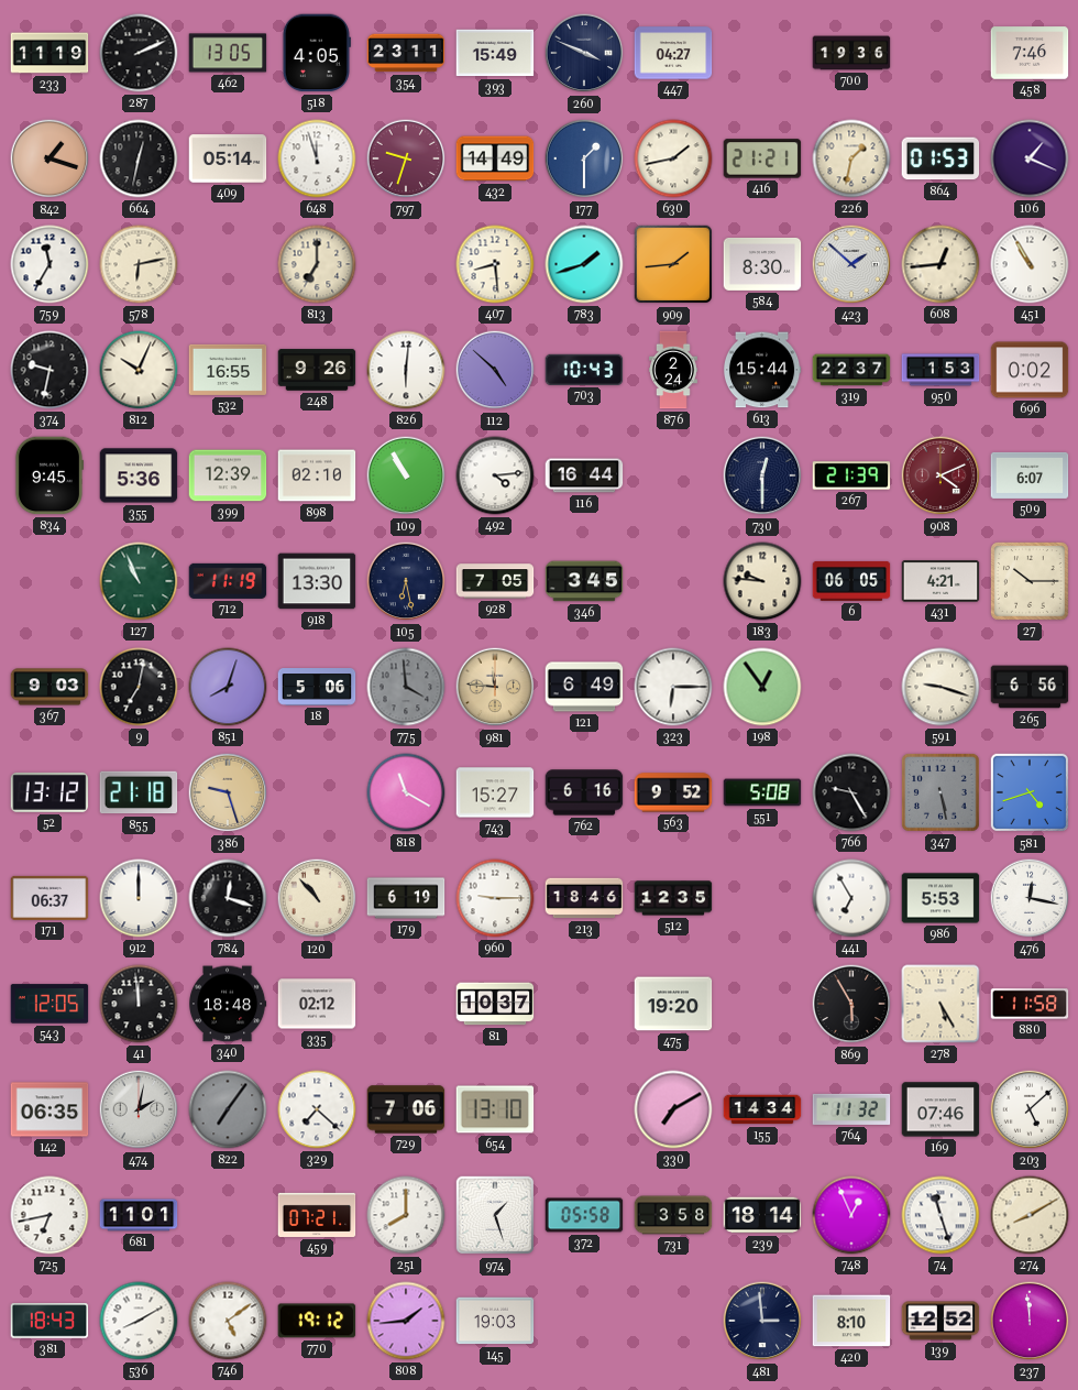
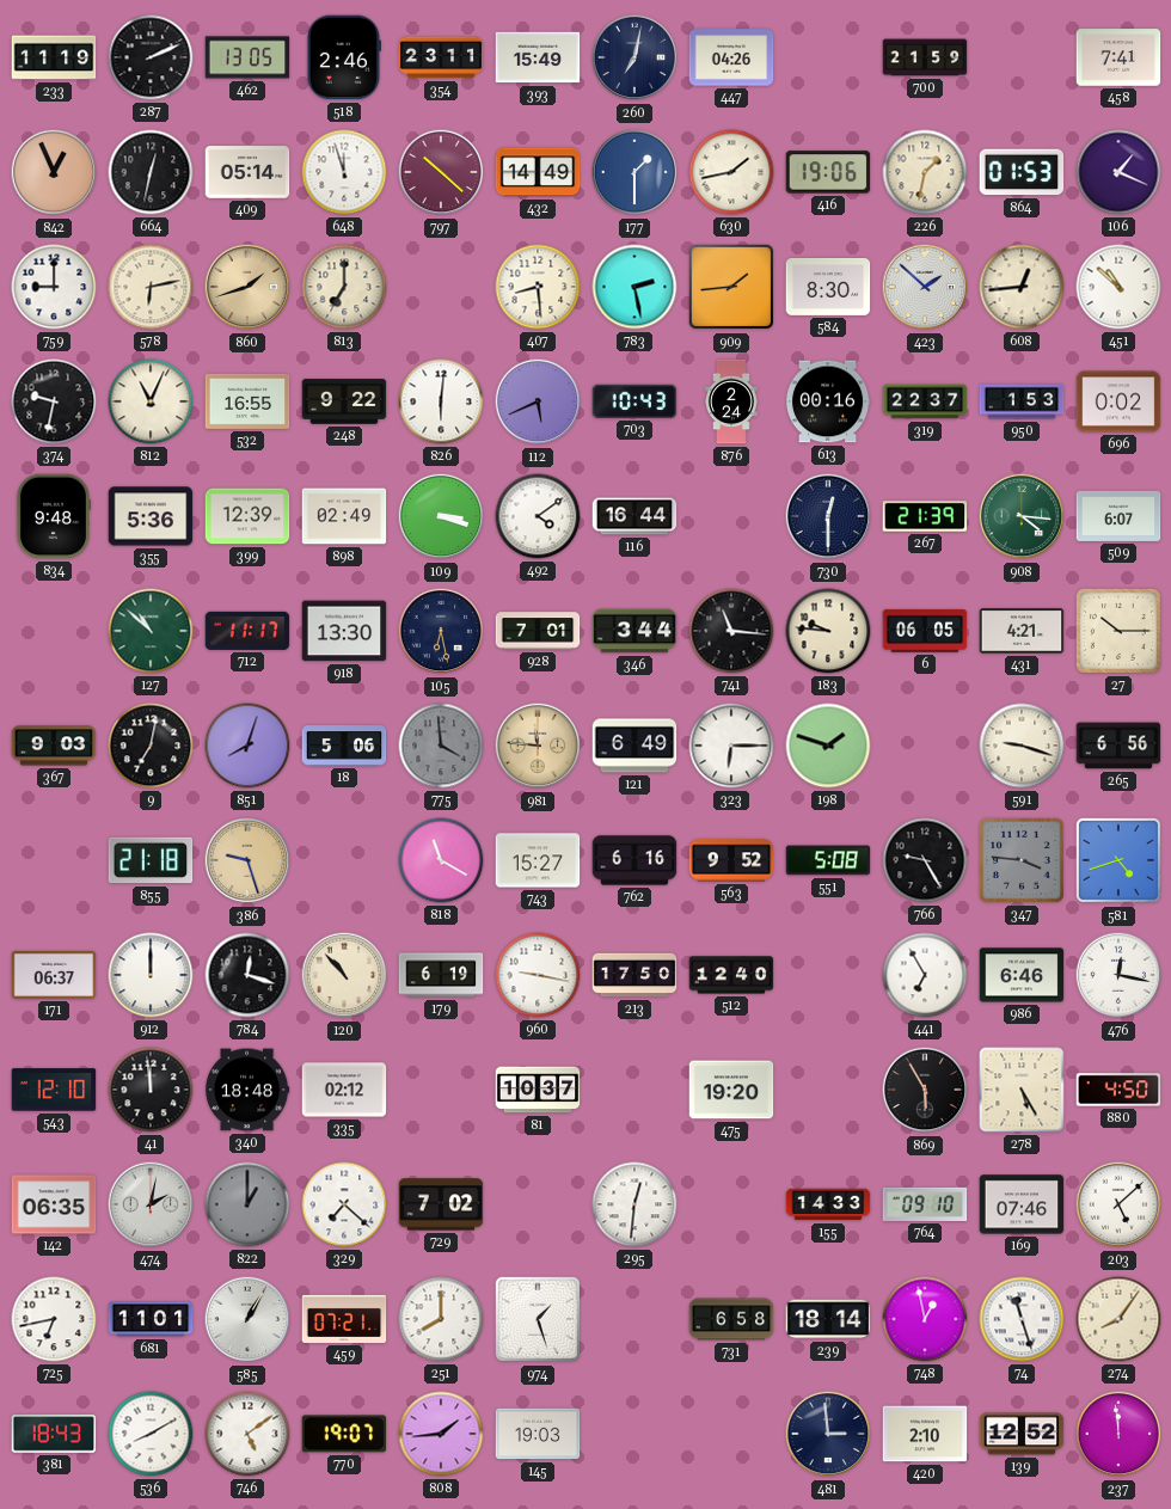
518: 4:05 -> 2:46
260: 3:49 -> 7:02
447: 04:27 -> 04:26
700: 19:36 -> 21:59
458: 7:46 -> 7:41
842: 1:18 -> 12:56
797: 9:33 -> 10:22
416: 21:21 -> 19:06
759: 11:35 -> 9:00
860: none -> 1:42
783: 1:42 -> 2:28
451: 10:55 -> 10:52
812: 10:04 -> 11:04
248: 9:26 -> 9:22
112: 4:52 -> 5:41
613: 15:44 -> 00:16
834: 9:45 -> 9:48
898: 02:10 -> 02:49
109: 10:55 -> 3:18
492: 4:14 -> 4:09
908: 4:11 -> 4:16
908 dial: burgundy -> green
127: 10:56 -> 10:52
712: 11:19 -> 11:17
928: 7:05 -> 7:01
346: 3:45 -> 3:44
741: none -> 11:16
198: 12:54 -> 1:48
52: 13:12 -> none
347: 5:28 -> 3:46
960: 9:15 -> 9:17
213: 18:46 -> 17:50
512: 12:35 -> 12:40
986: 5:53 -> 6:46
543: 12:05 -> 12:10
880: 11:58 -> 4:50
822: 7:06 -> 1:00
729: 7:06 -> 7:02
654: 13:10 -> none
295: none -> 12:31
330: 7:10 -> none
155: 14:34 -> 14:33
764: 11:32 -> 09:10
585: none -> 1:05
372: 05:58 -> none
731: 3:58 -> 6:58
748: 12:56 -> 12:58
274: 8:10 -> 8:06
770: 19:12 -> 19:07
420: 8:10 -> 2:10
